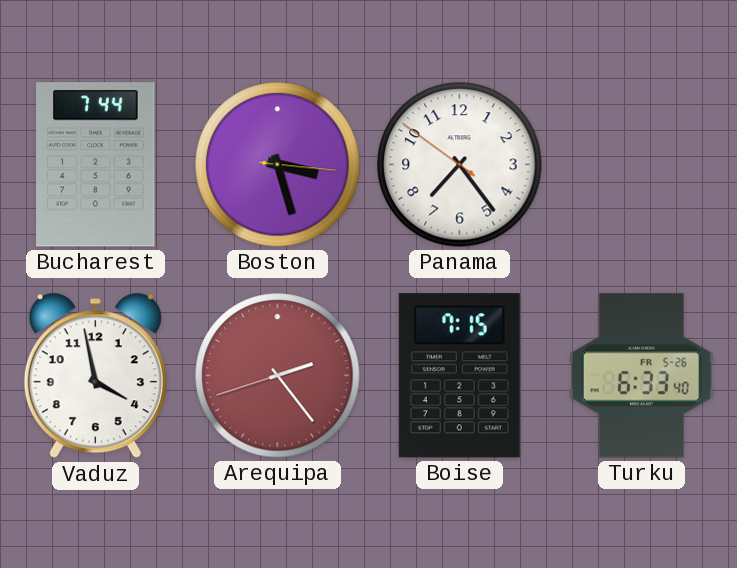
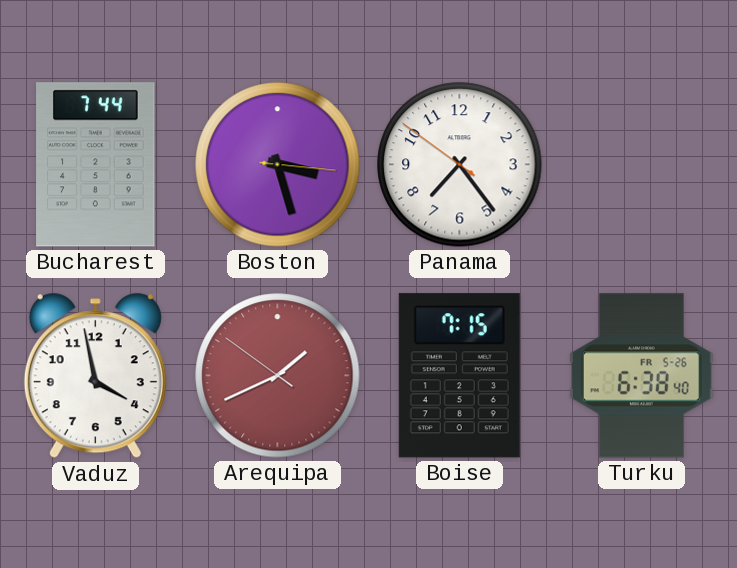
Arequipa: 2:23 -> 1:40
Turku: 6:33 -> 6:38
